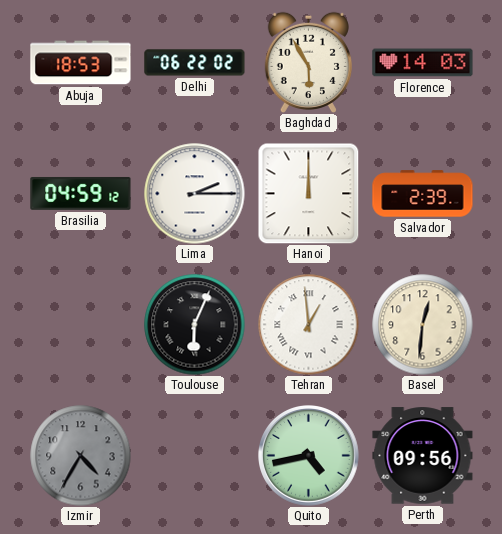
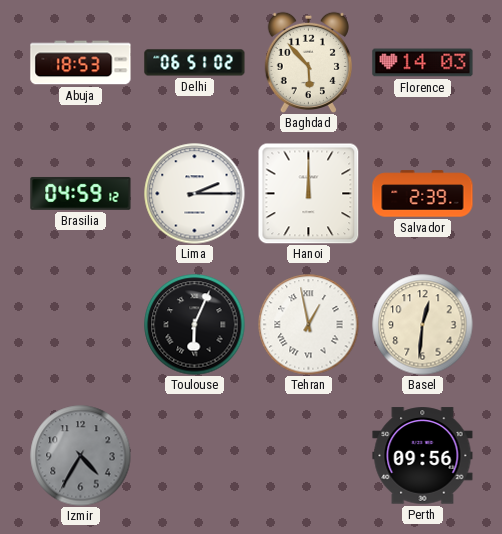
Delhi: 06:22 -> 06:51
Baghdad: 5:55 -> 5:53
Tehran: 12:59 -> 12:58
Quito: 4:43 -> none
